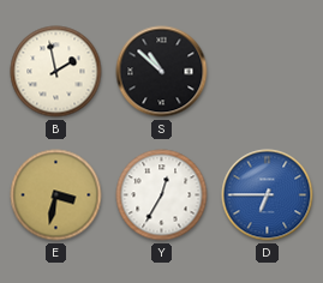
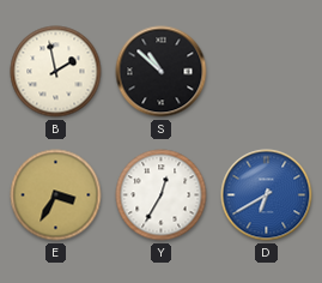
E: 3:32 -> 3:35
D: 6:45 -> 6:40
